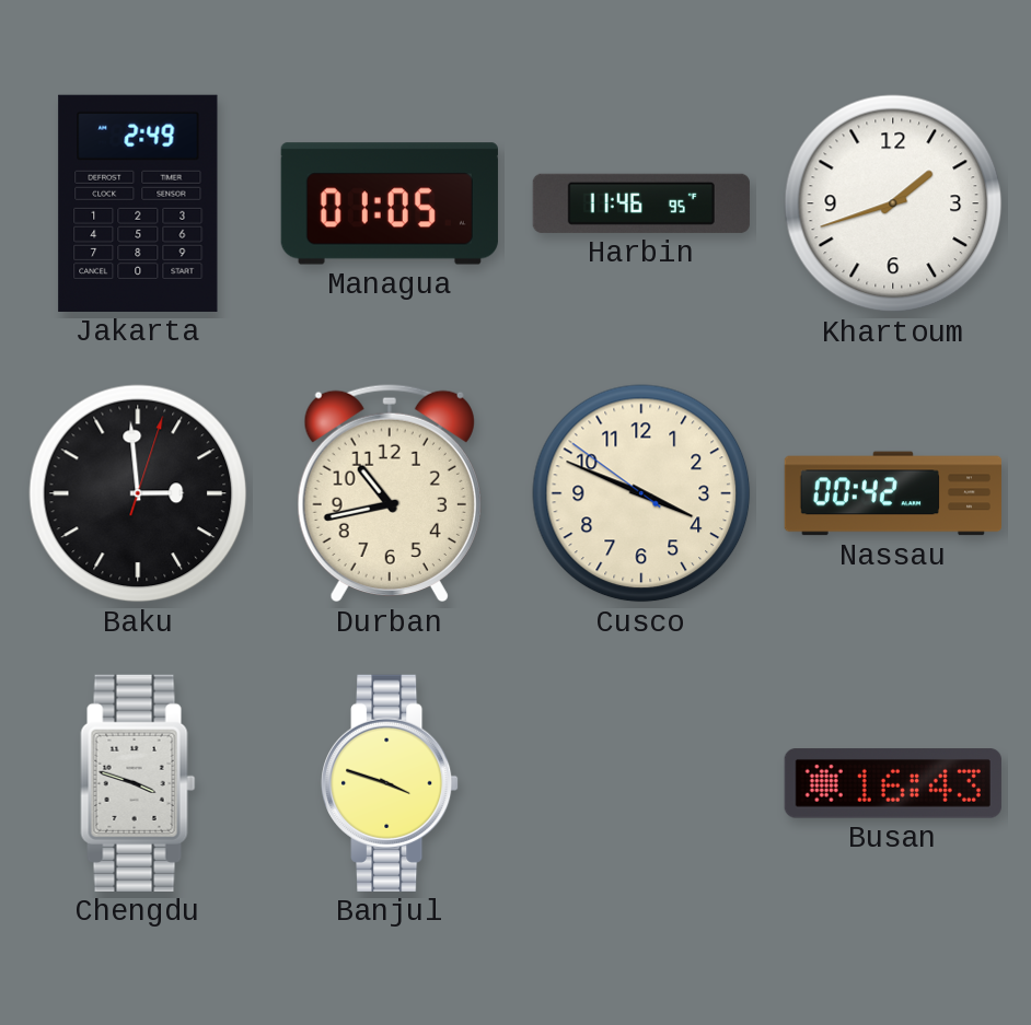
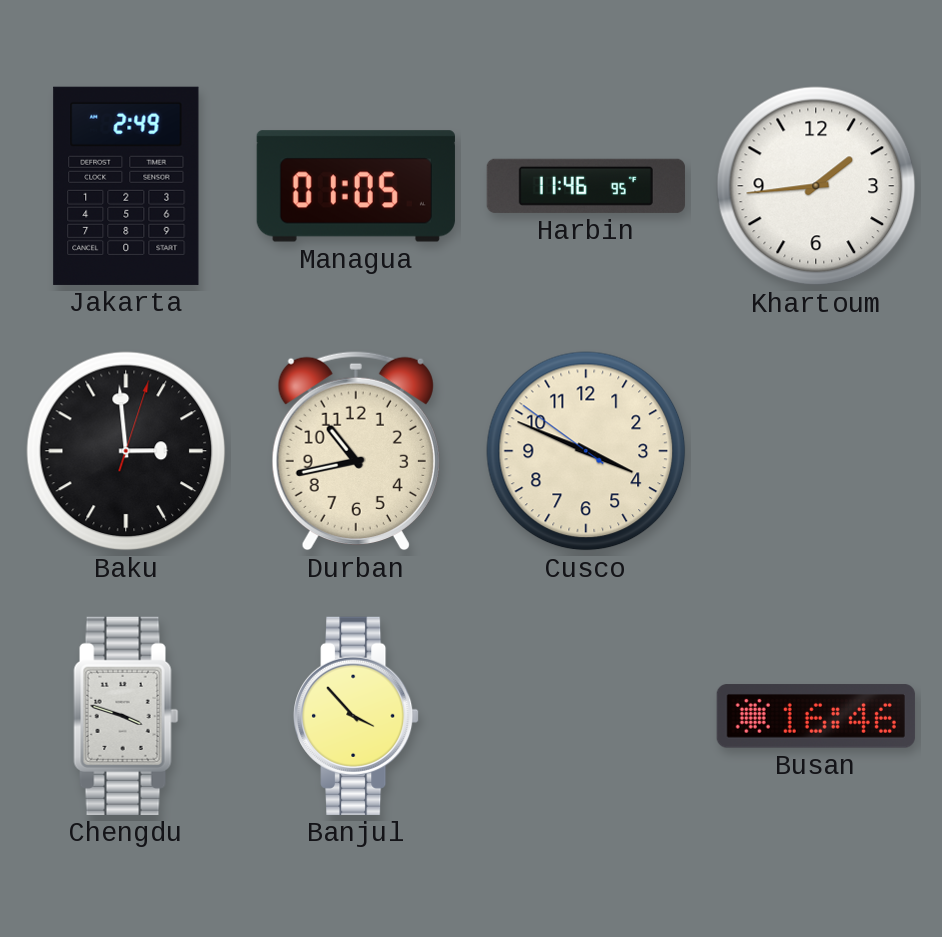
Khartoum: 1:42 -> 1:44
Nassau: 00:42 -> none
Banjul: 3:48 -> 3:53
Busan: 16:43 -> 16:46
